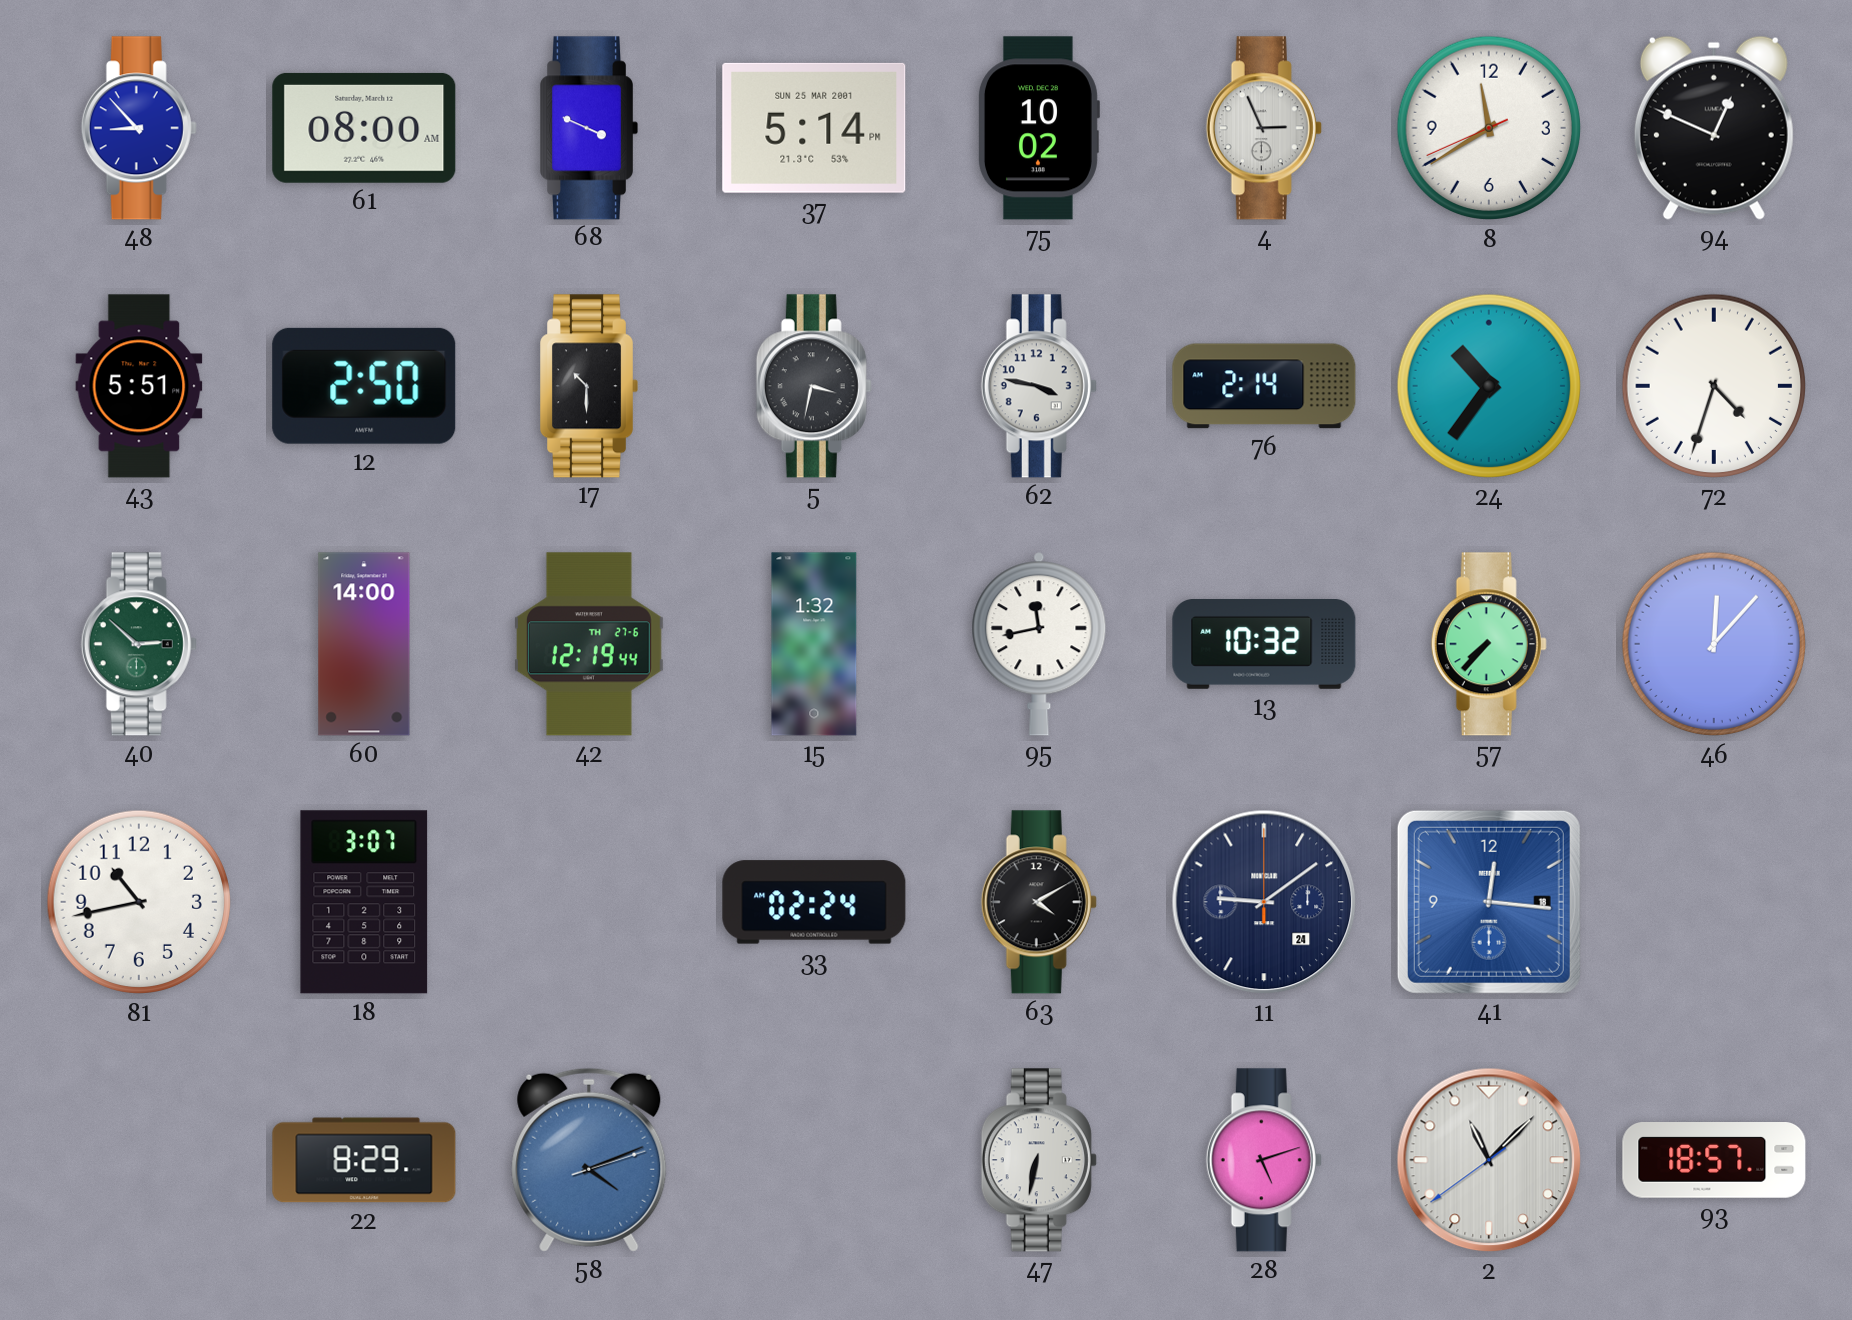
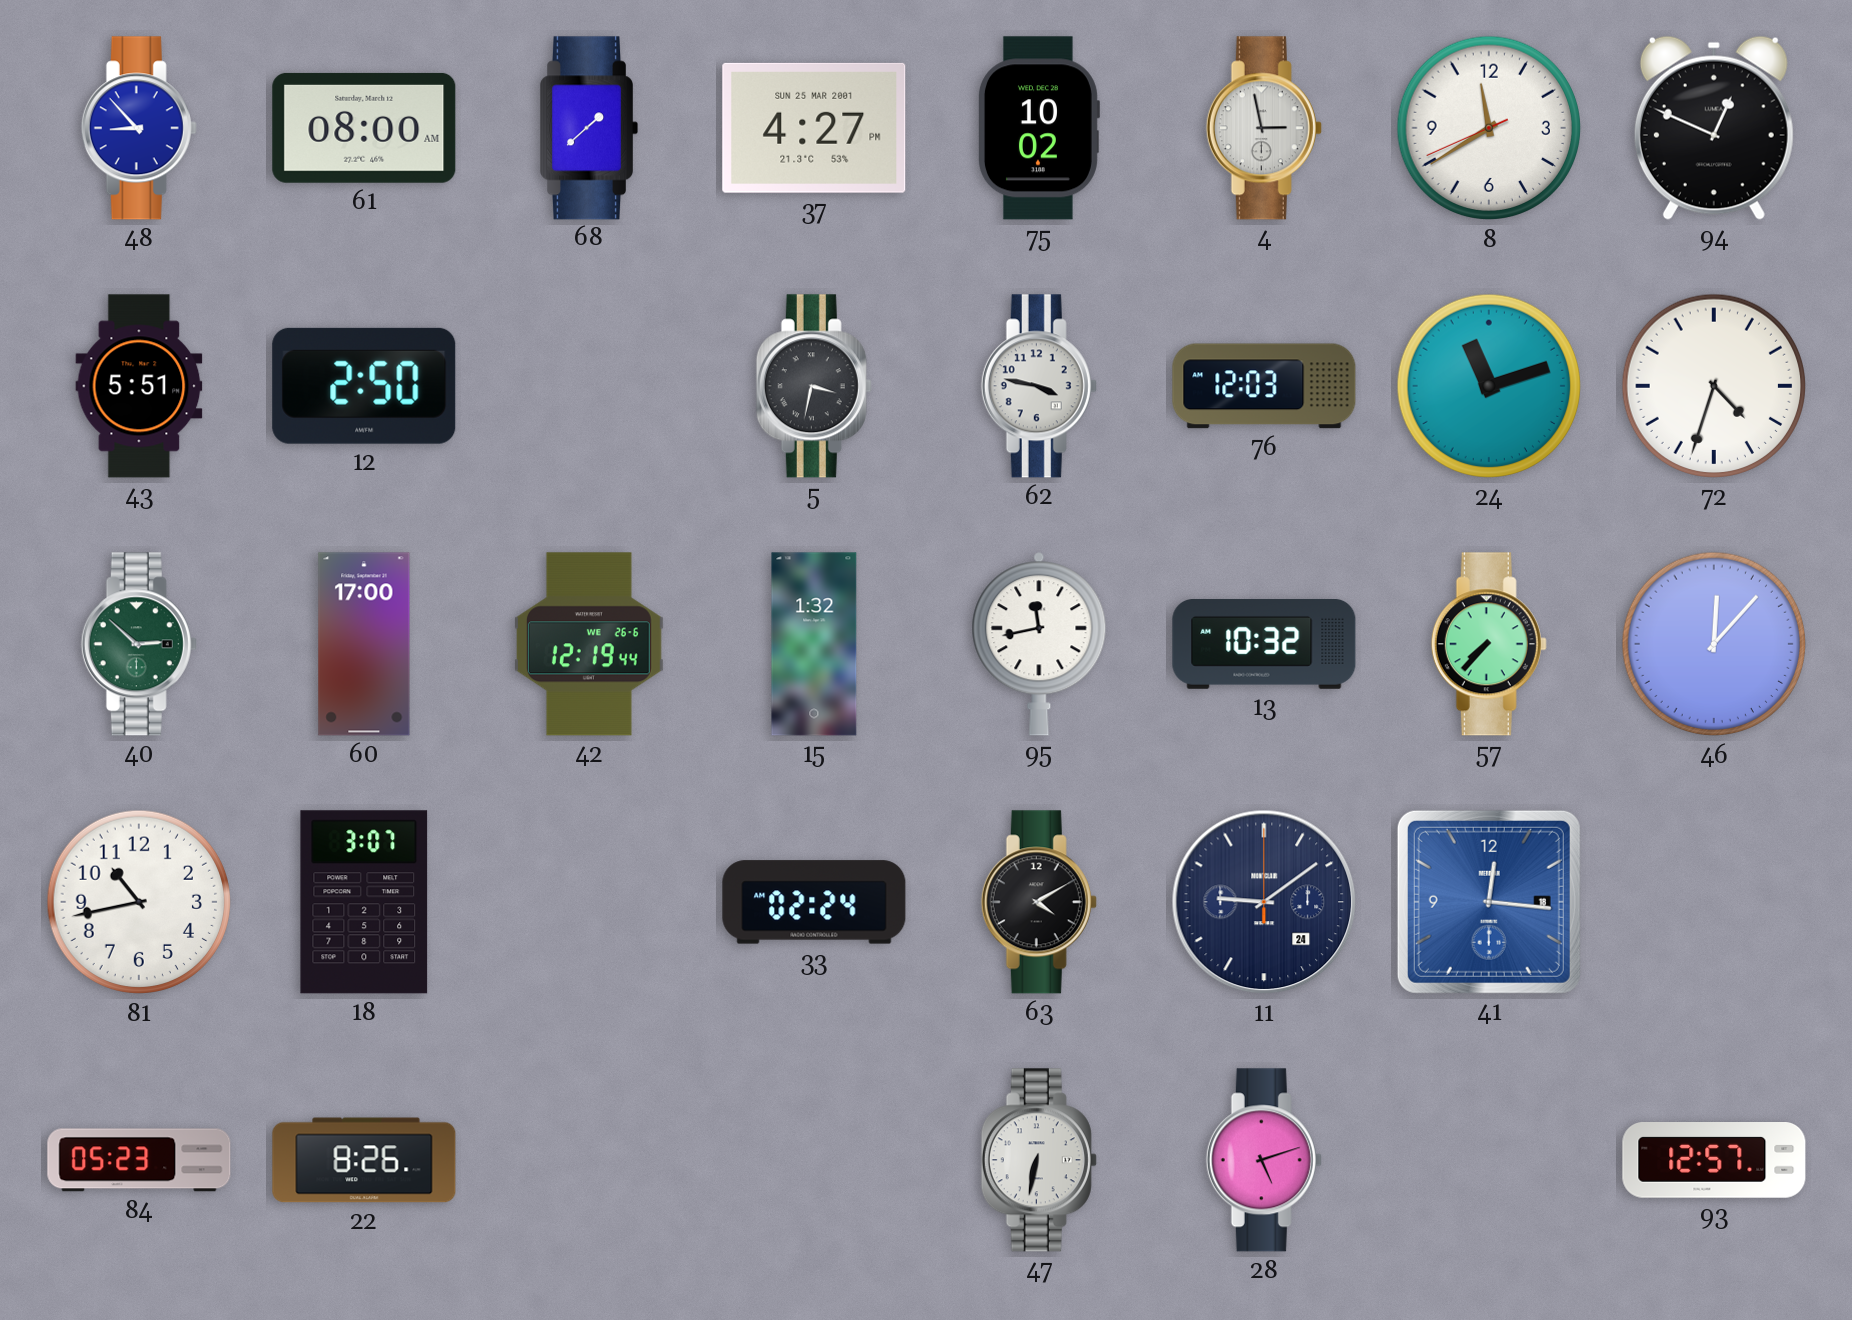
68: 3:49 -> 1:38
37: 5:14 -> 4:27
4: 2:56 -> 2:58
17: 10:30 -> none
76: 2:14 -> 12:03
24: 10:36 -> 11:12
60: 14:00 -> 17:00
42 date: TH 27-6 -> WE 26-6
84: none -> 05:23
22: 8:29 -> 8:26
58: 4:11 -> none
2: 11:07 -> none
93: 18:57 -> 12:57
